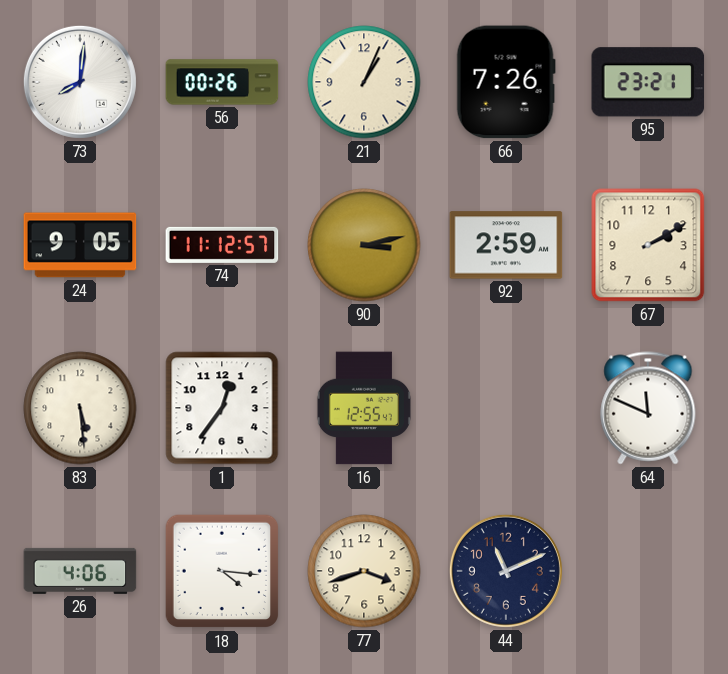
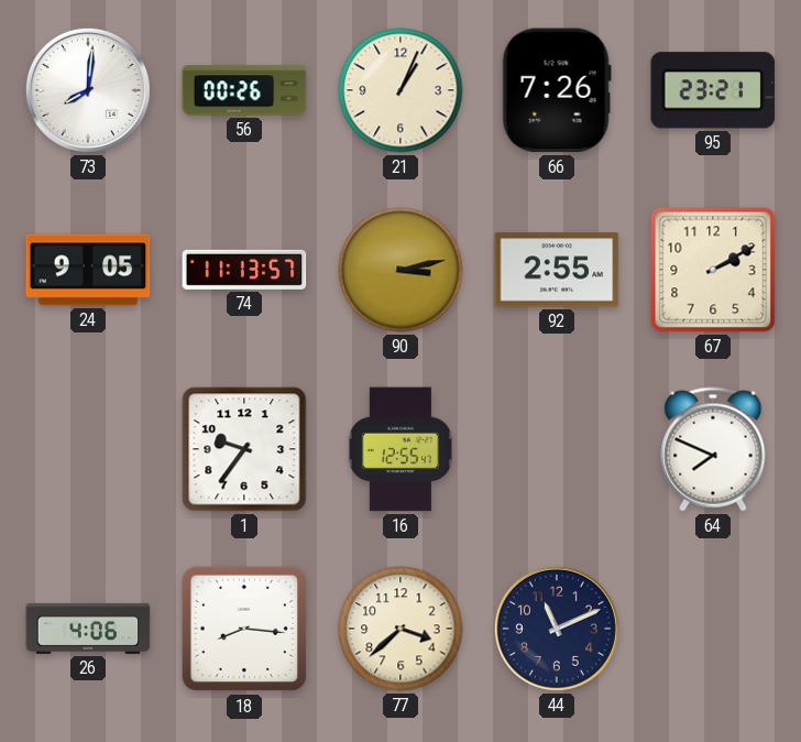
74: 11:12 -> 11:13
92: 2:59 -> 2:55
83: 5:29 -> none
1: 12:36 -> 9:36
64: 11:49 -> 7:49
18: 4:16 -> 8:16
77: 3:42 -> 3:38
